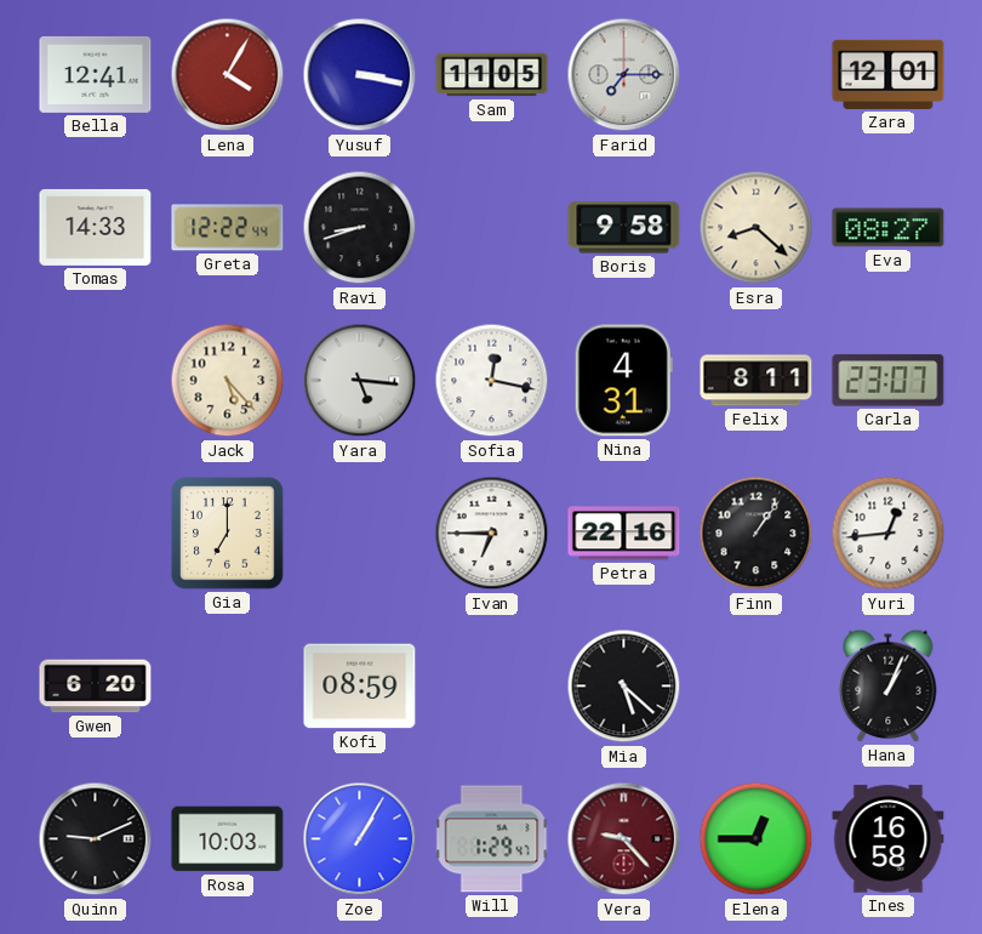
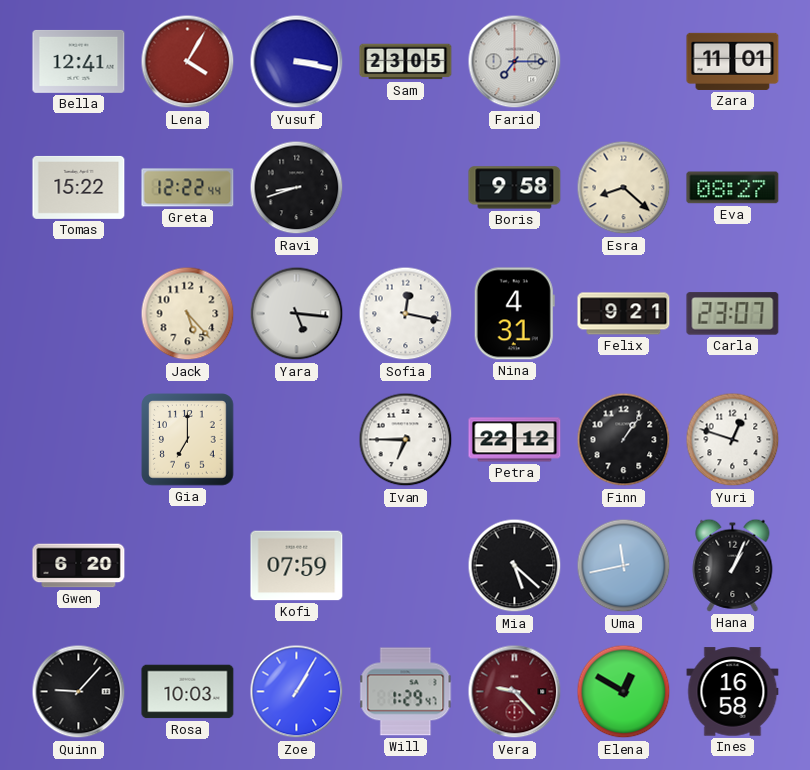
Sam: 11:05 -> 23:05
Zara: 12:01 -> 11:01
Tomas: 14:33 -> 15:22
Felix: 8:11 -> 9:21
Petra: 22:16 -> 22:12
Yuri: 12:44 -> 12:48
Kofi: 08:59 -> 07:59
Uma: none -> 11:43
Quinn: 9:11 -> 9:07
Elena: 12:45 -> 12:50
